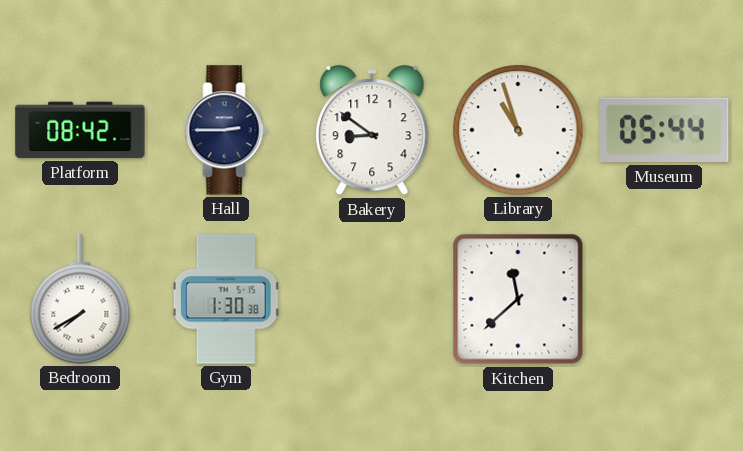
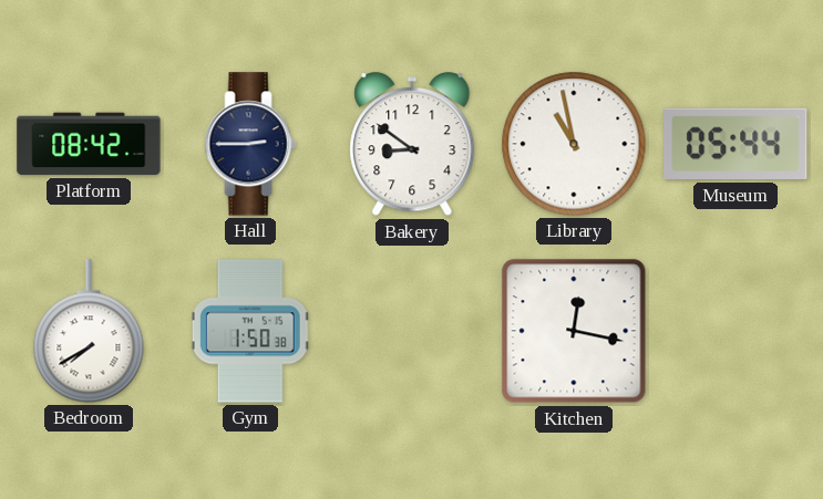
Library: 10:57 -> 10:58
Gym: 1:30 -> 1:50
Kitchen: 11:38 -> 12:17
